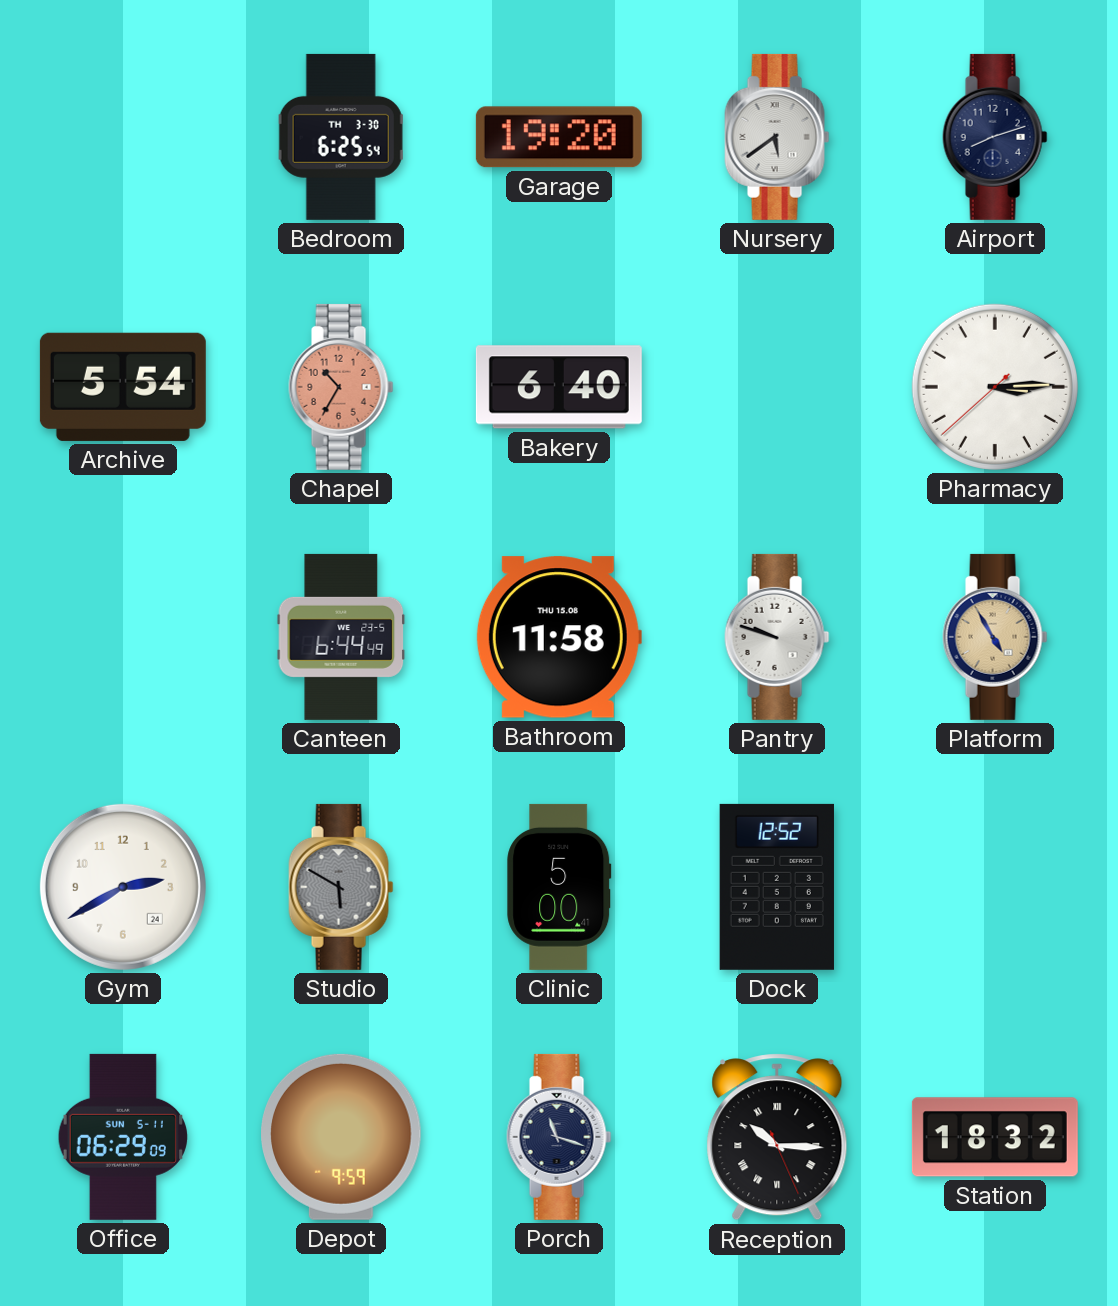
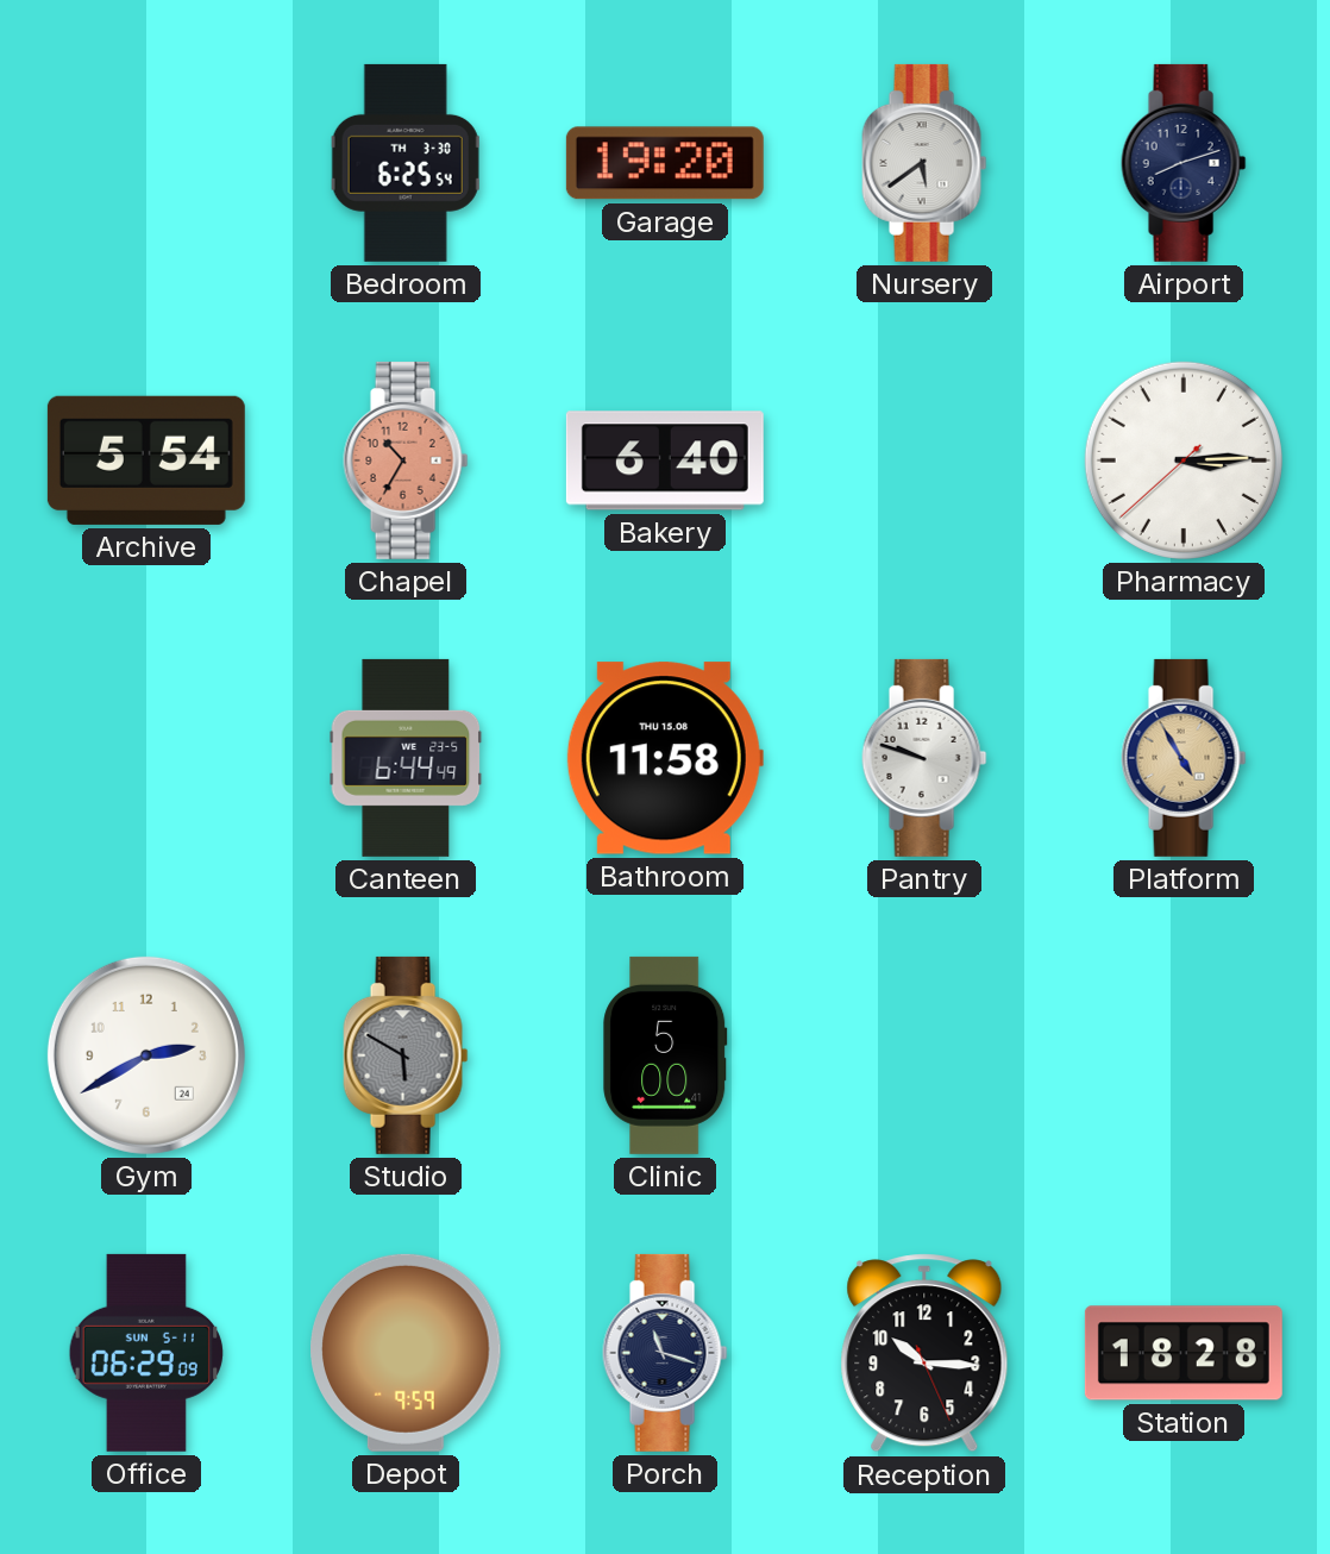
Dock: 12:52 -> none
Reception numerals: Roman -> Arabic
Station: 18:32 -> 18:28
